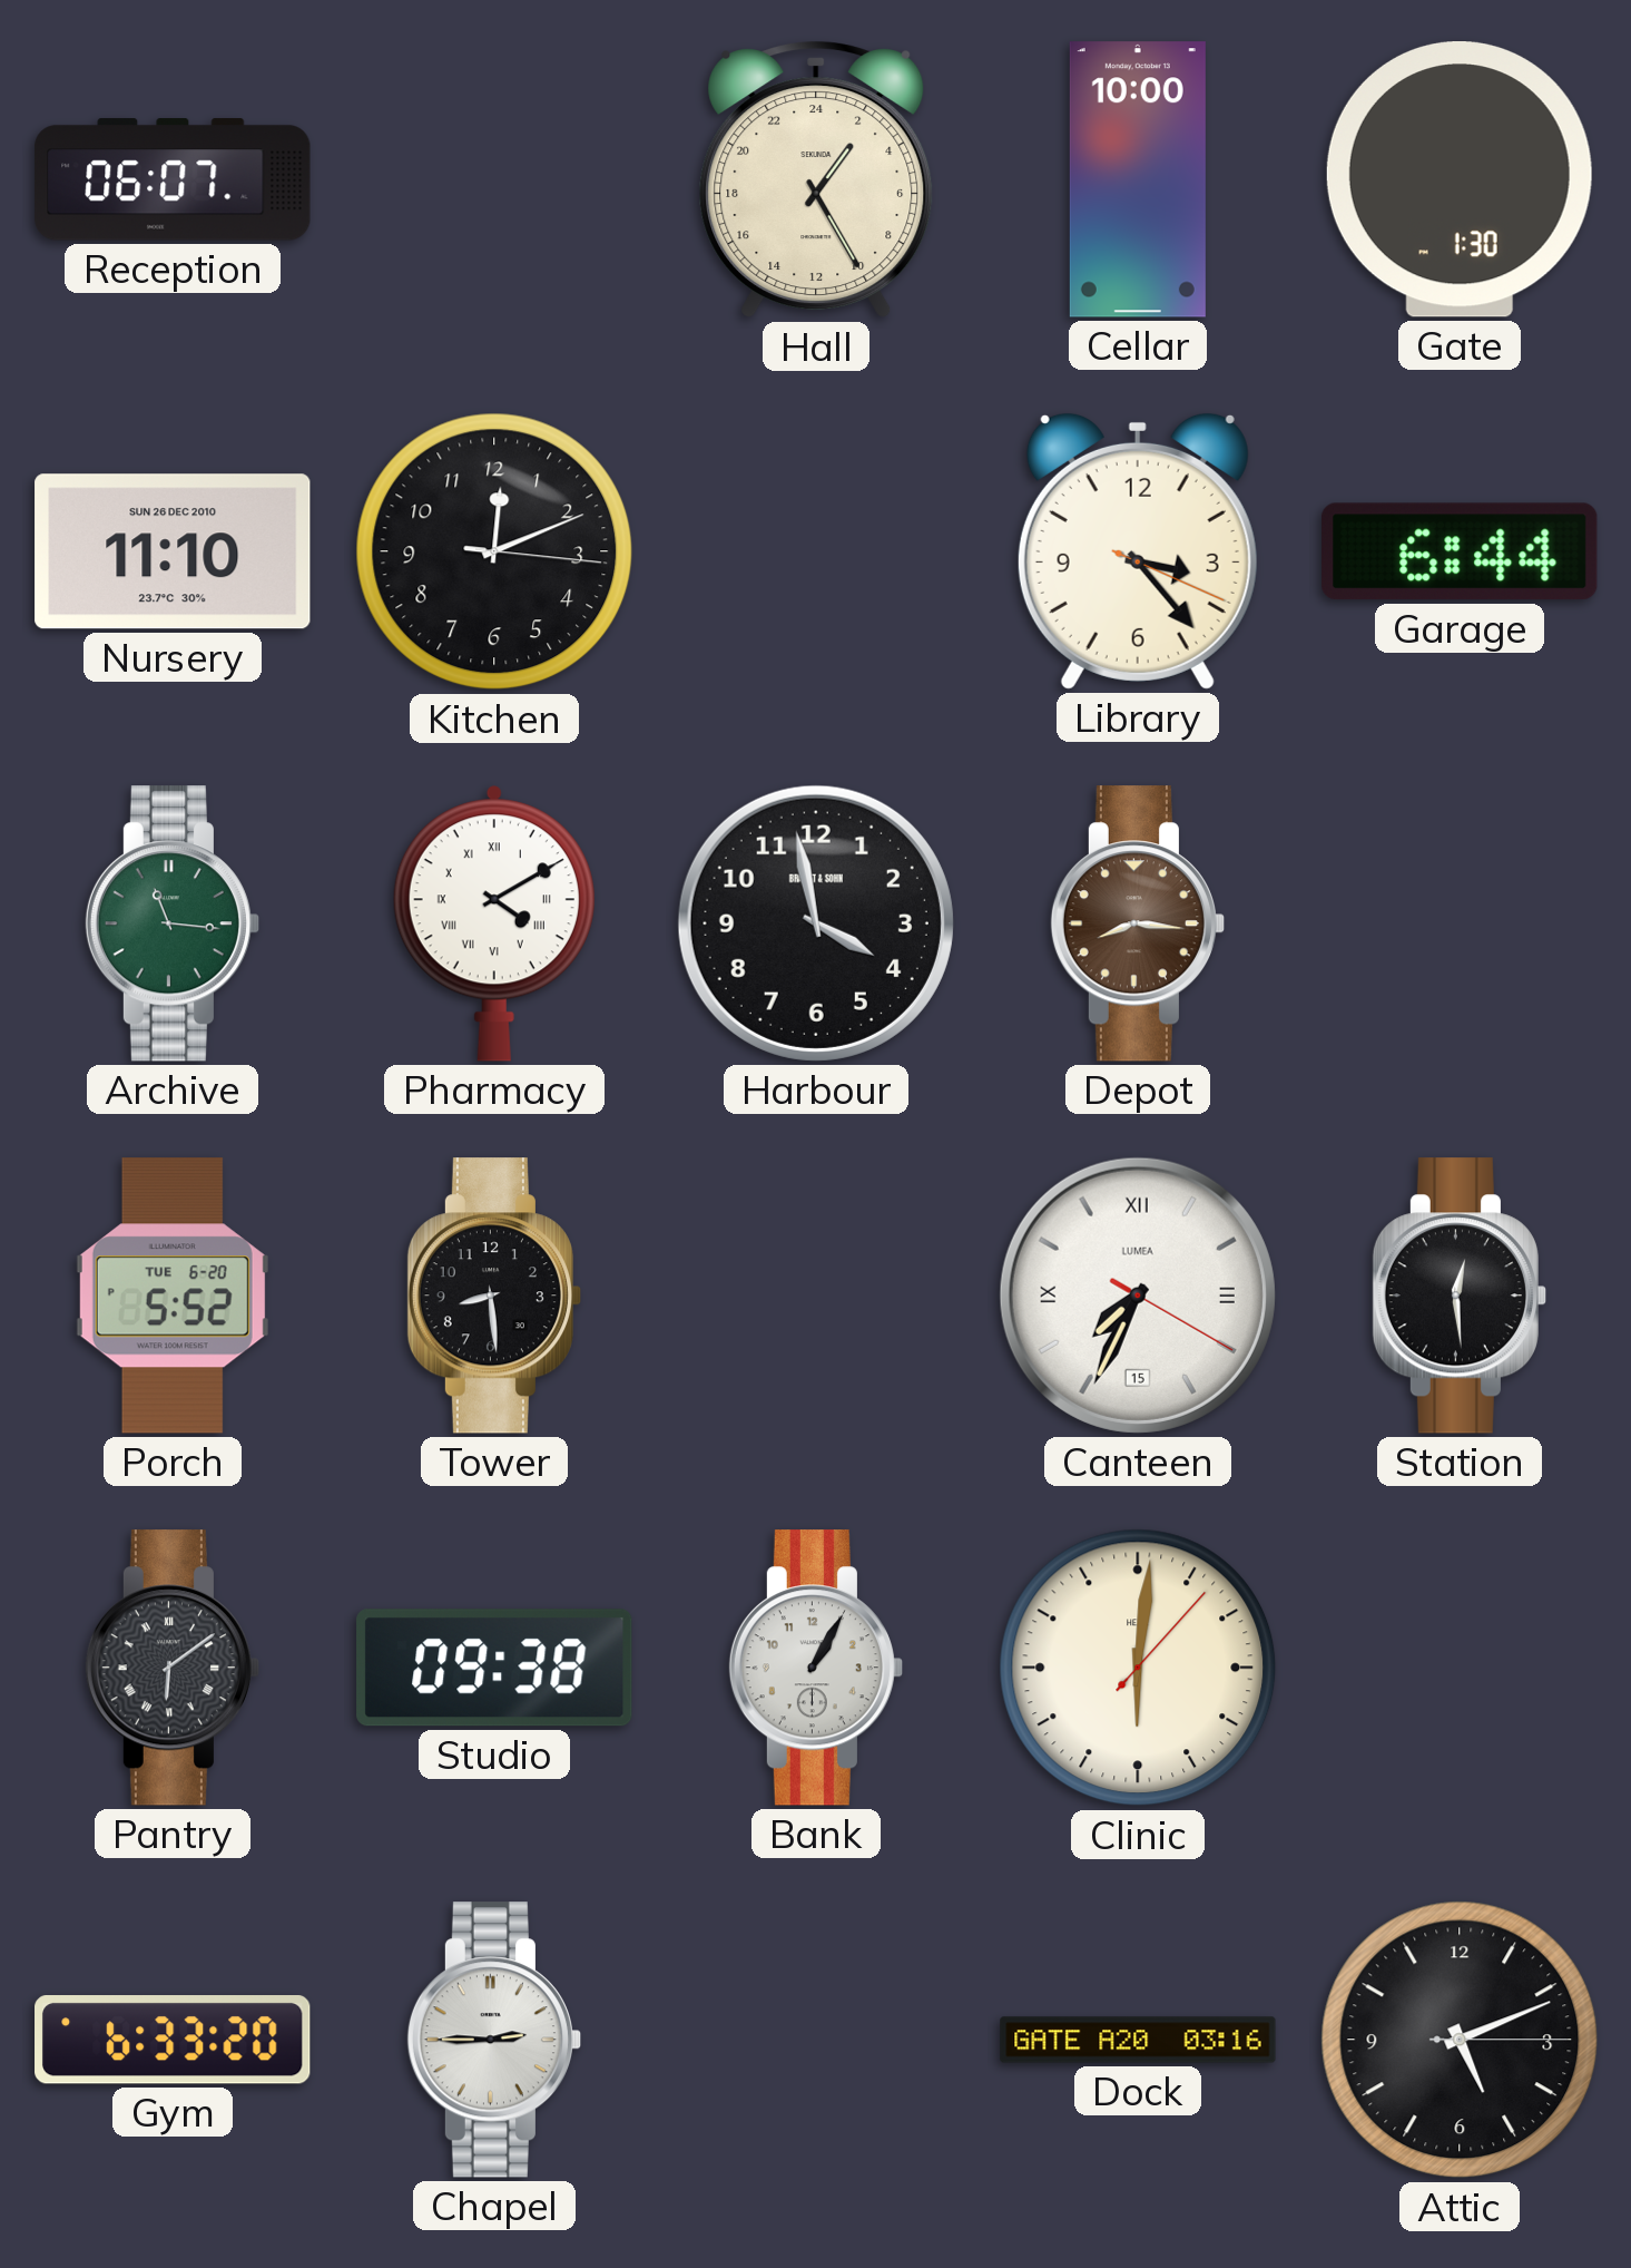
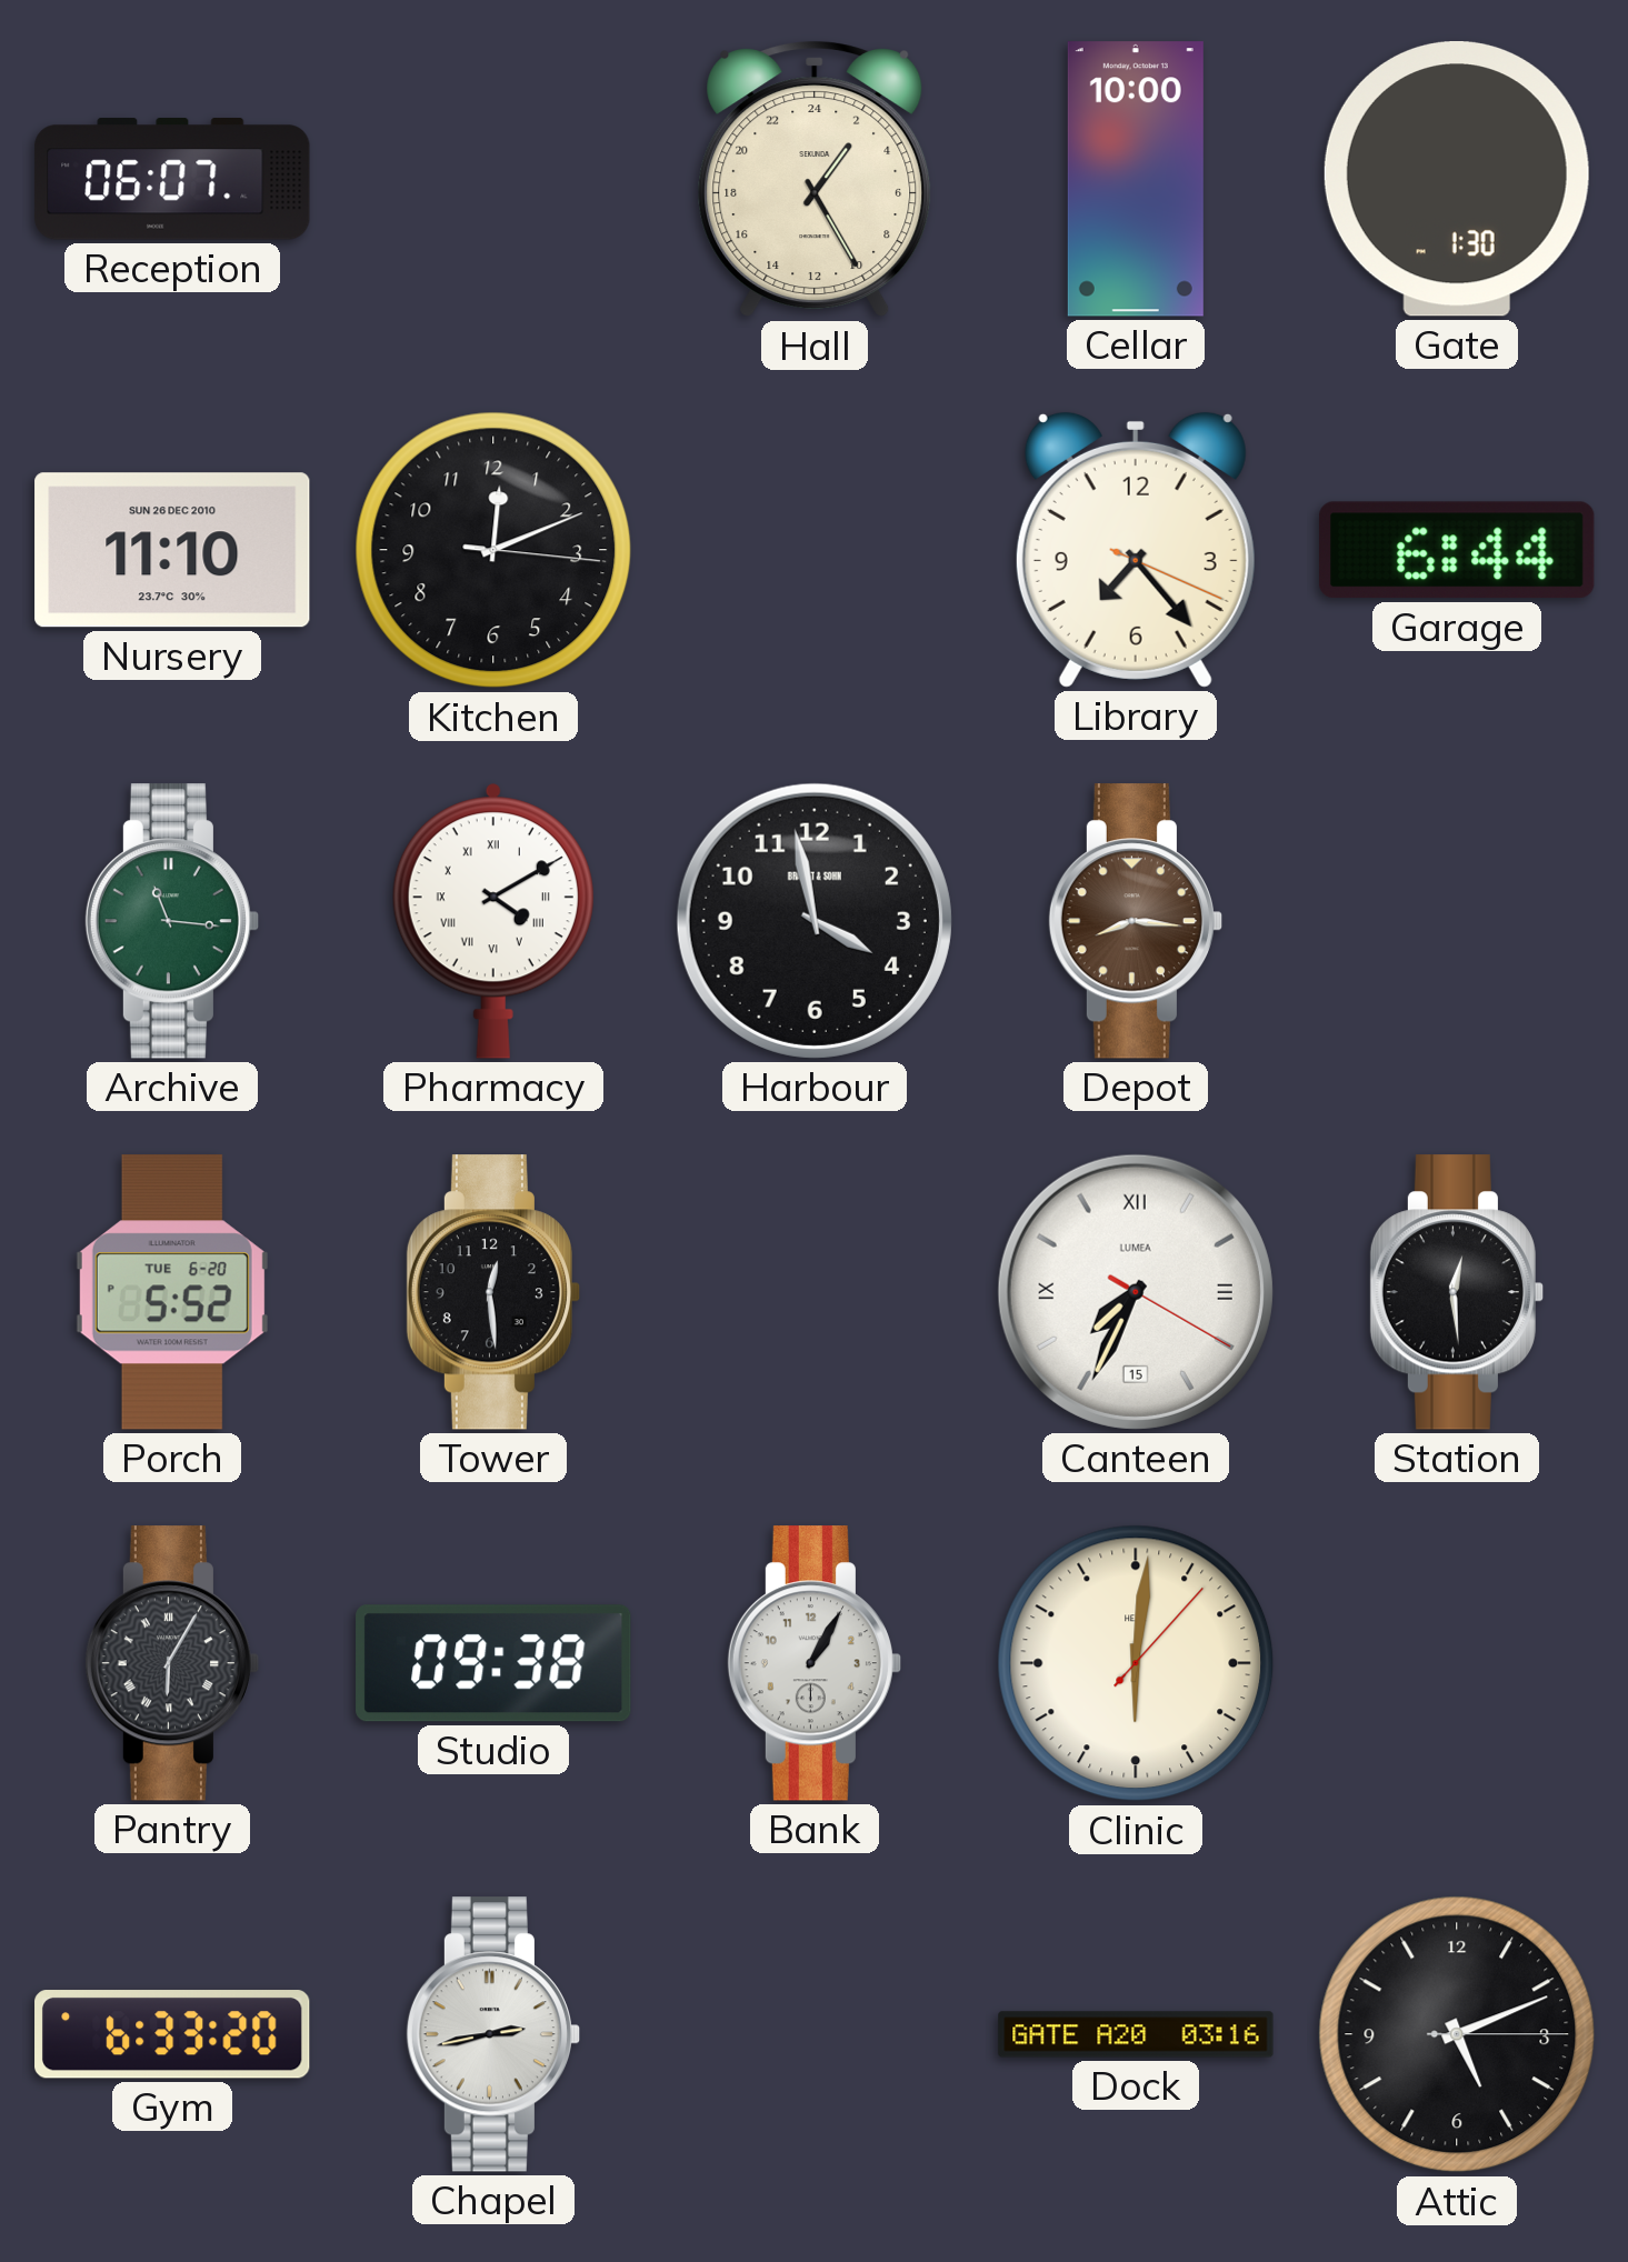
Library: 3:23 -> 7:23
Tower: 8:29 -> 12:29
Pantry: 6:09 -> 6:05
Chapel: 2:45 -> 2:43
